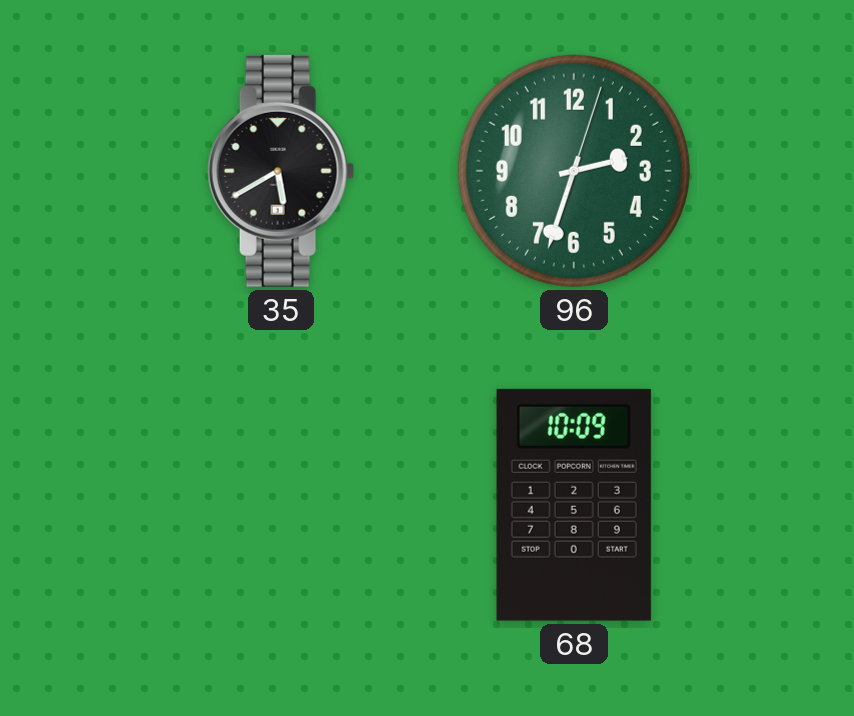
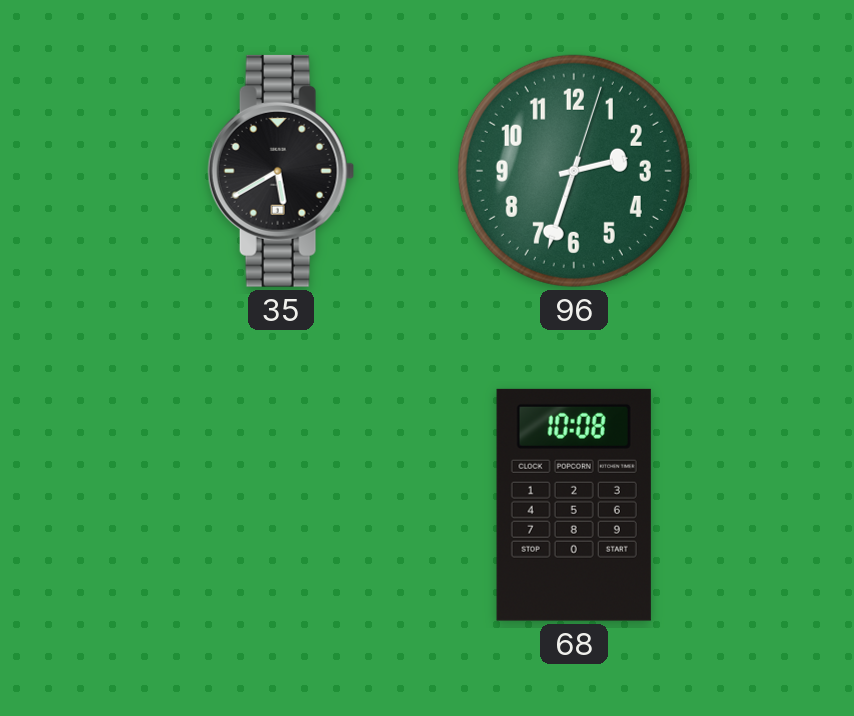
68: 10:09 -> 10:08
